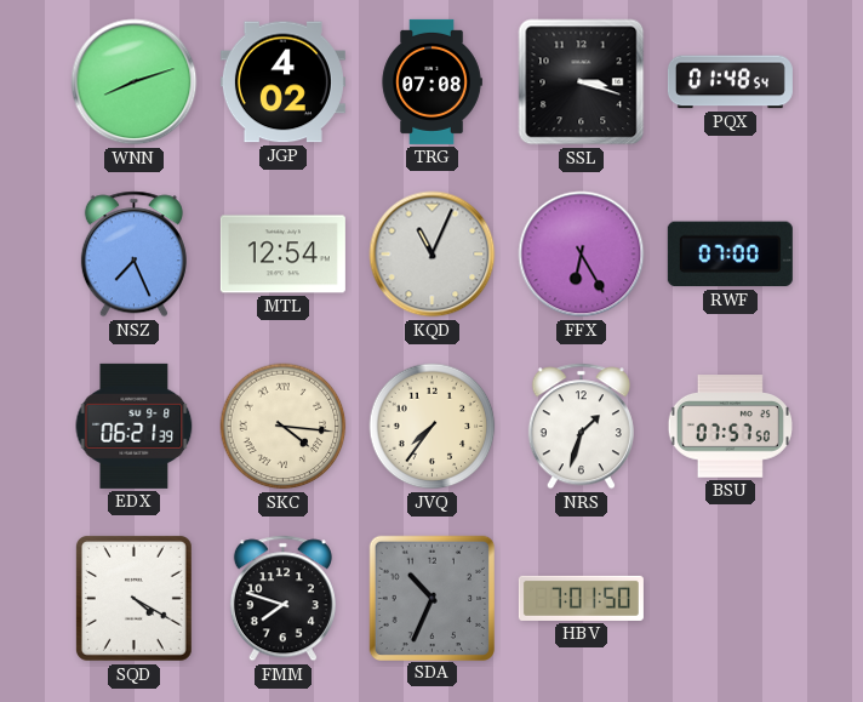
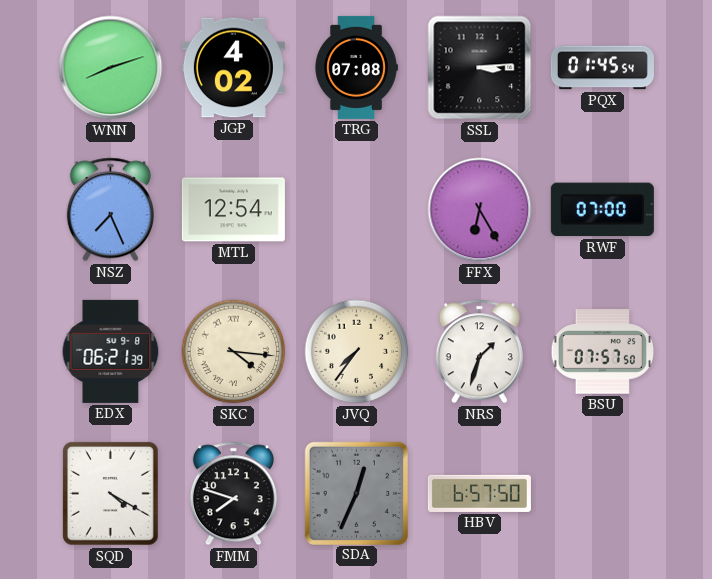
SSL: 3:18 -> 3:14
PQX: 01:48 -> 01:45
KQD: 11:04 -> none
SDA: 10:34 -> 12:34
HBV: 7:01 -> 6:57
